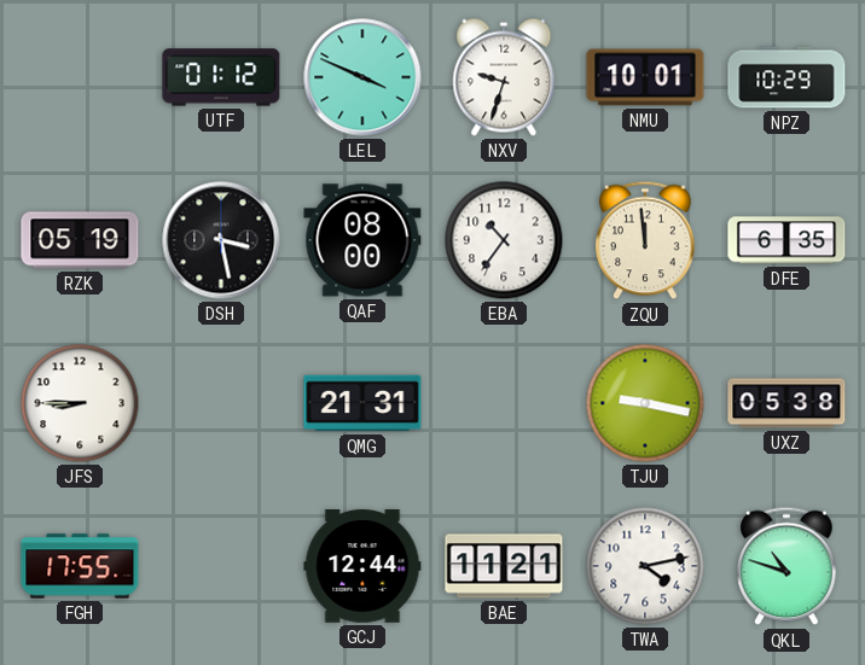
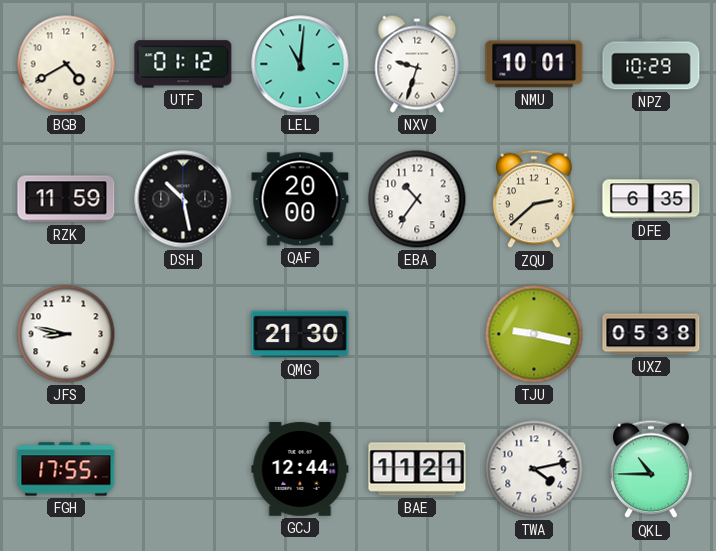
BGB: none -> 4:40
LEL: 3:49 -> 11:01
RZK: 05:19 -> 11:59
DSH: 3:28 -> 10:28
QAF: 08:00 -> 20:00
ZQU: 11:59 -> 2:38
JFS: 8:45 -> 8:47
QMG: 21:31 -> 21:30
QKL: 10:48 -> 10:45
